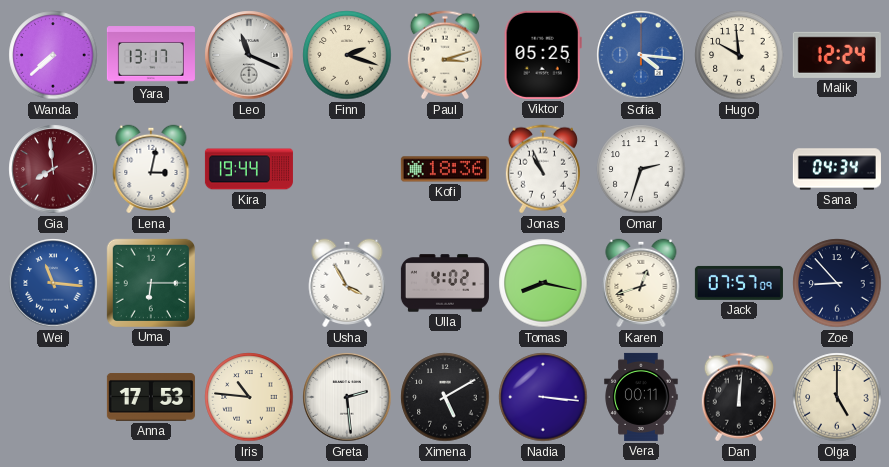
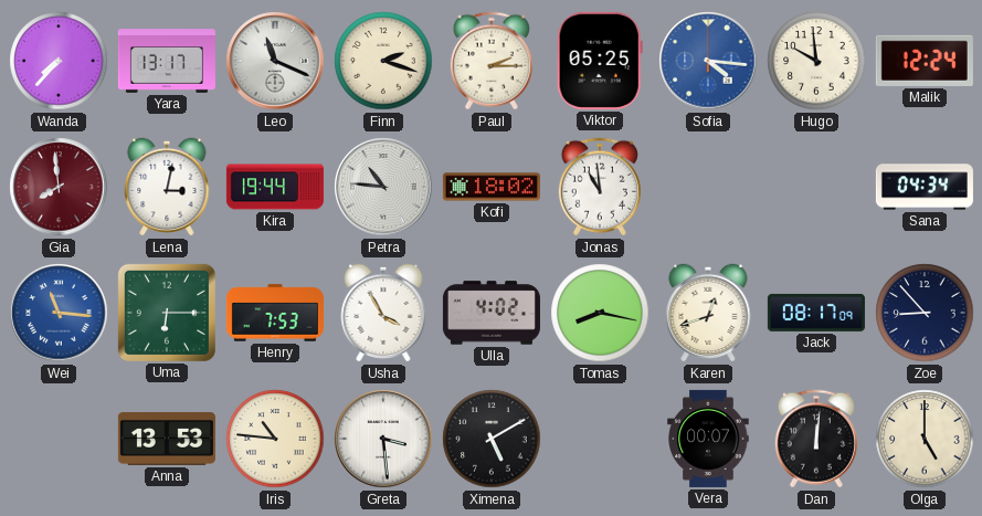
Wanda: 7:38 -> 7:37
Paul: 3:12 -> 2:15
Petra: none -> 10:46
Kofi: 18:36 -> 18:02
Jonas: 10:56 -> 10:59
Omar: 2:33 -> none
Henry: none -> 7:53
Jack: 07:57 -> 08:17
Anna: 17:53 -> 13:53
Greta: 2:29 -> 3:29
Nadia: 3:16 -> none
Vera: 00:11 -> 00:07
